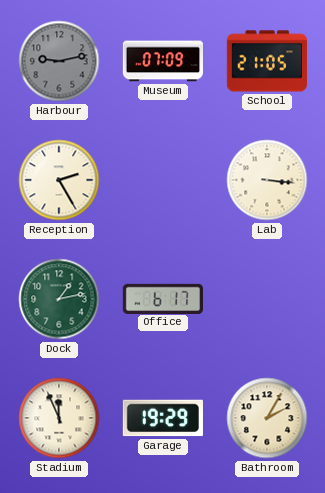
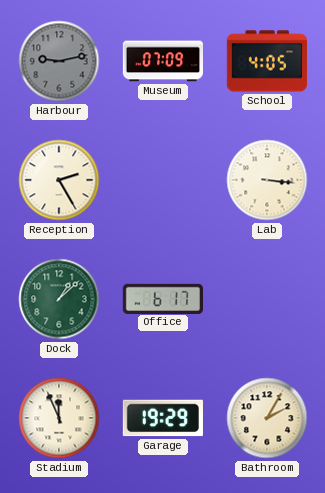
School: 21:05 -> 4:05
Dock: 1:13 -> 1:08
